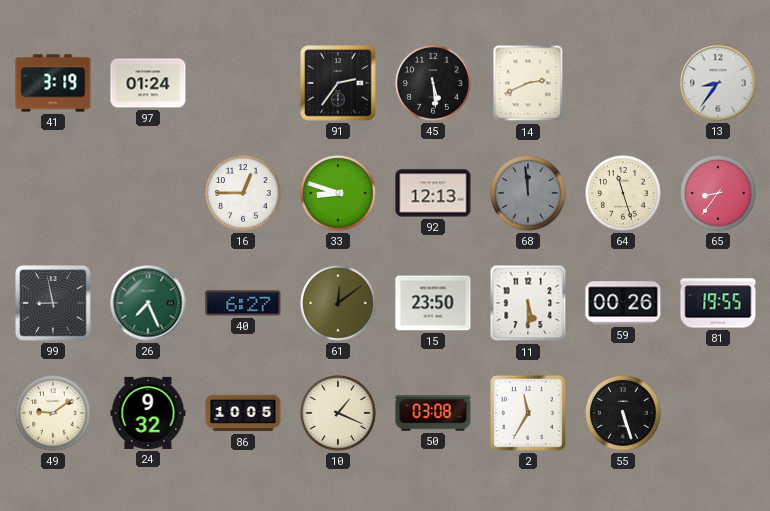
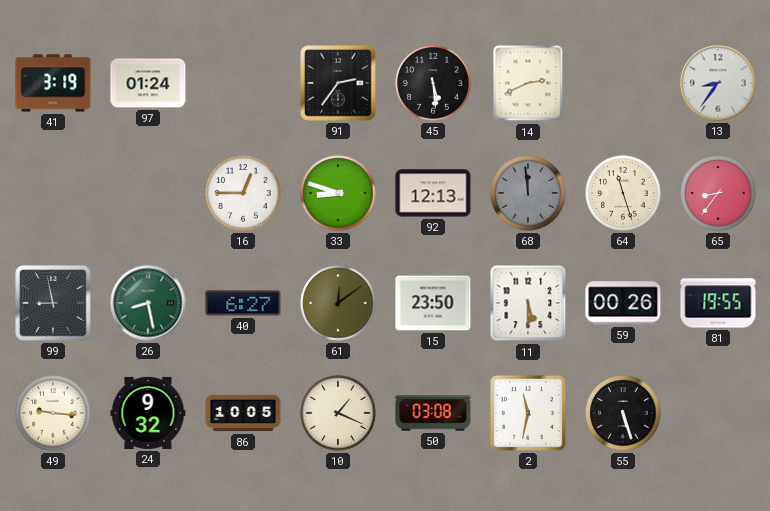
26: 7:26 -> 8:28
49: 9:09 -> 9:16
2: 11:35 -> 11:32
